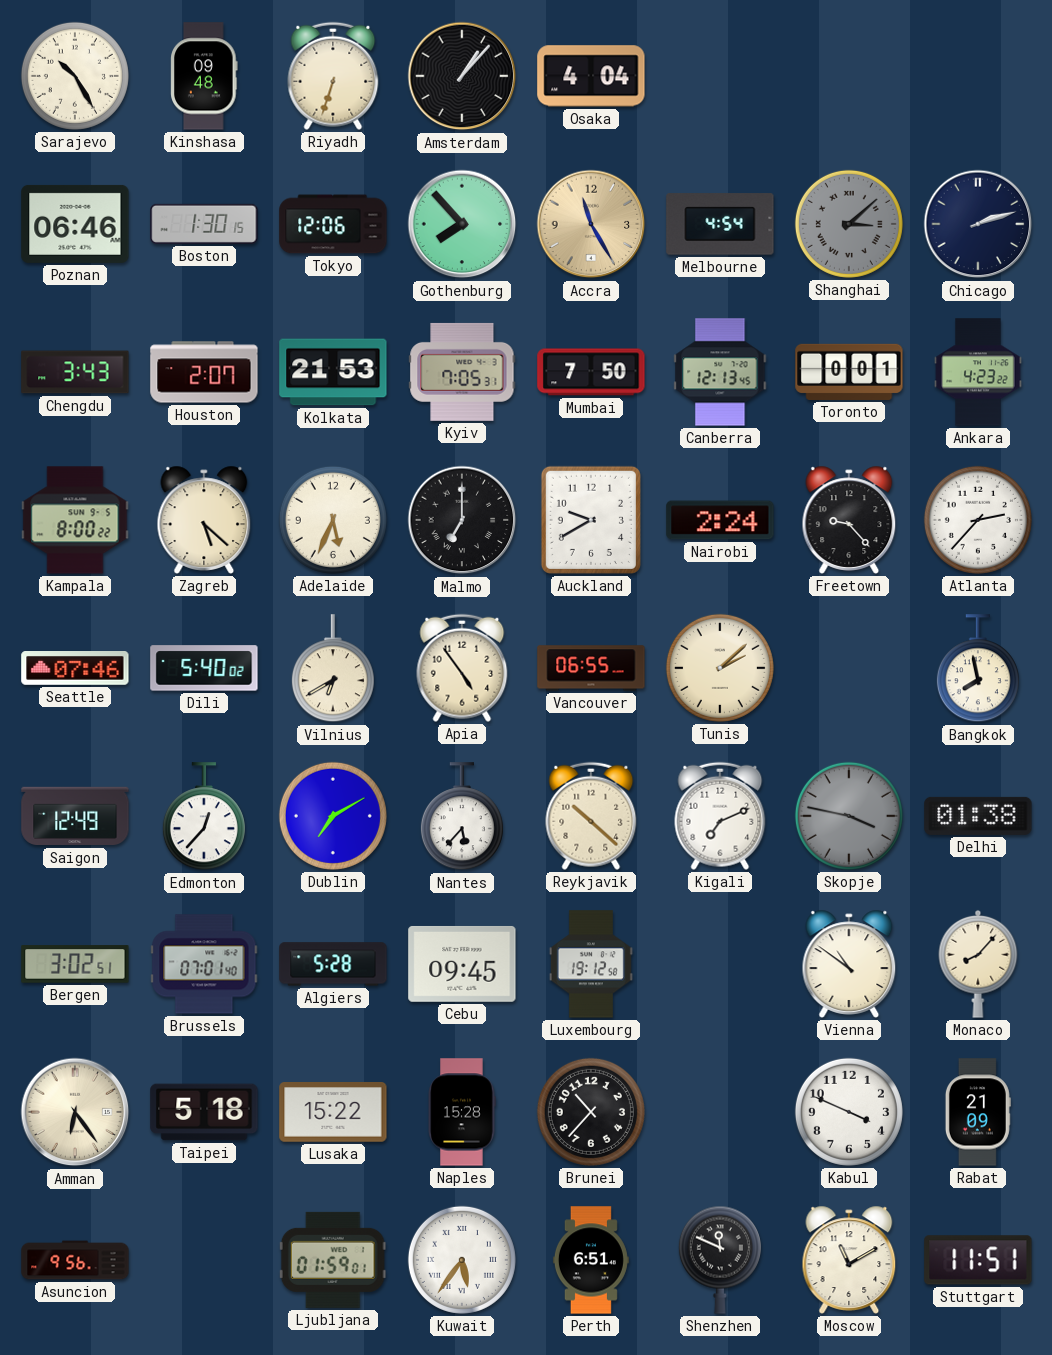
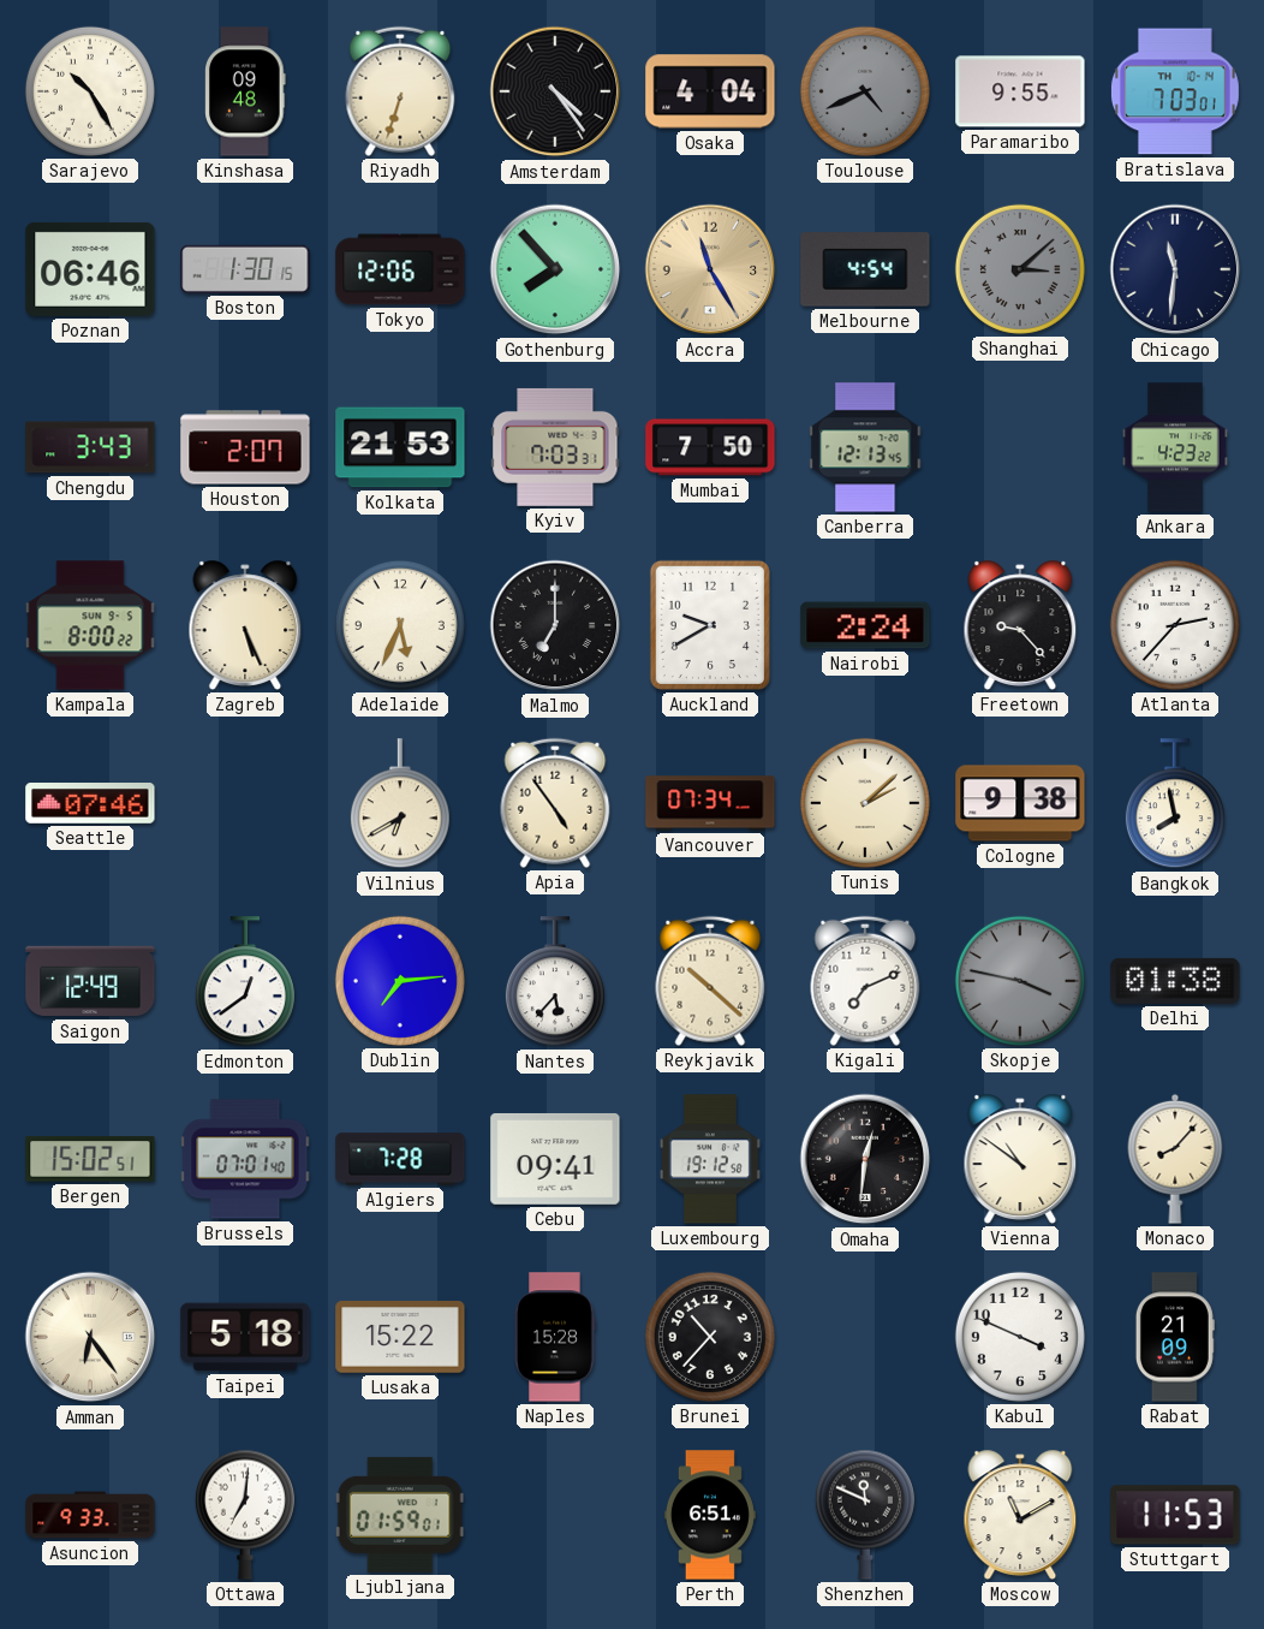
Amsterdam: 1:07 -> 4:24
Toulouse: none -> 4:41
Paramaribo: none -> 9:55
Bratislava: none -> 7:03
Chicago: 2:12 -> 11:31
Kyiv: 7:05 -> 7:03
Toronto: 0:01 -> none
Zagreb: 5:22 -> 5:26
Dili: 5:40 -> none
Vancouver: 06:55 -> 07:34
Cologne: none -> 9:38
Edmonton: 12:37 -> 12:39
Dublin: 7:10 -> 7:14
Bergen: 3:02 -> 15:02
Algiers: 5:28 -> 7:28
Cebu: 09:45 -> 09:41
Omaha: none -> 12:31
Asuncion: 9:56 -> 9:33
Ottawa: none -> 7:01
Kuwait: 5:36 -> none
Stuttgart: 11:51 -> 11:53
